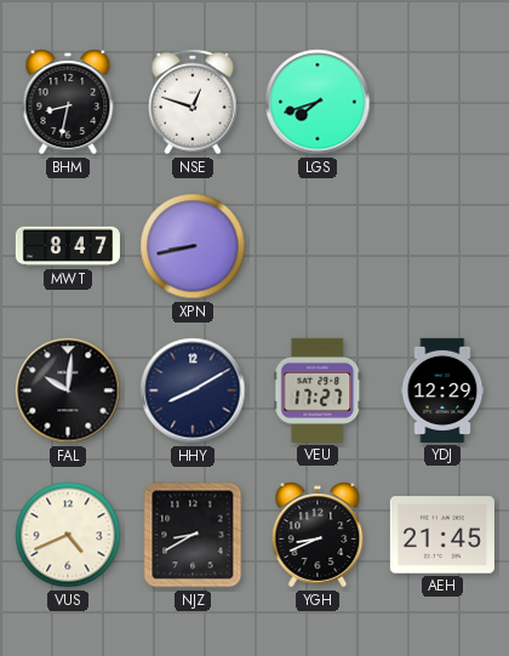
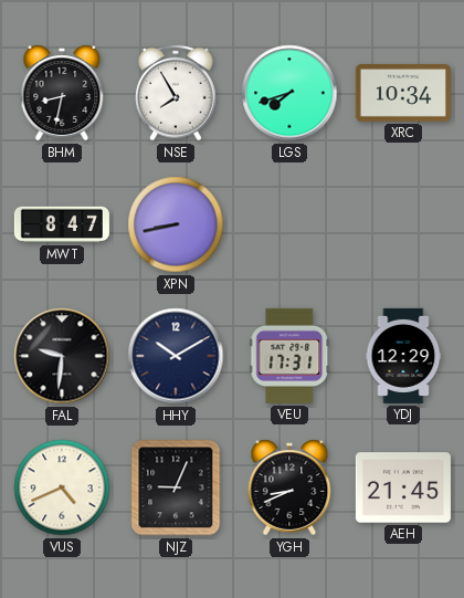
NSE: 12:48 -> 7:55
XRC: none -> 10:34
FAL: 10:01 -> 9:31
HHY: 8:10 -> 10:10
VEU: 17:27 -> 17:31
NJZ: 8:40 -> 9:04
